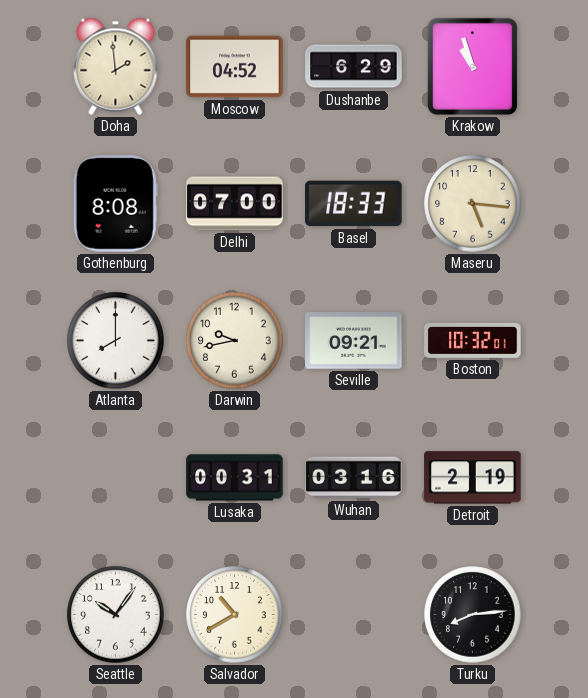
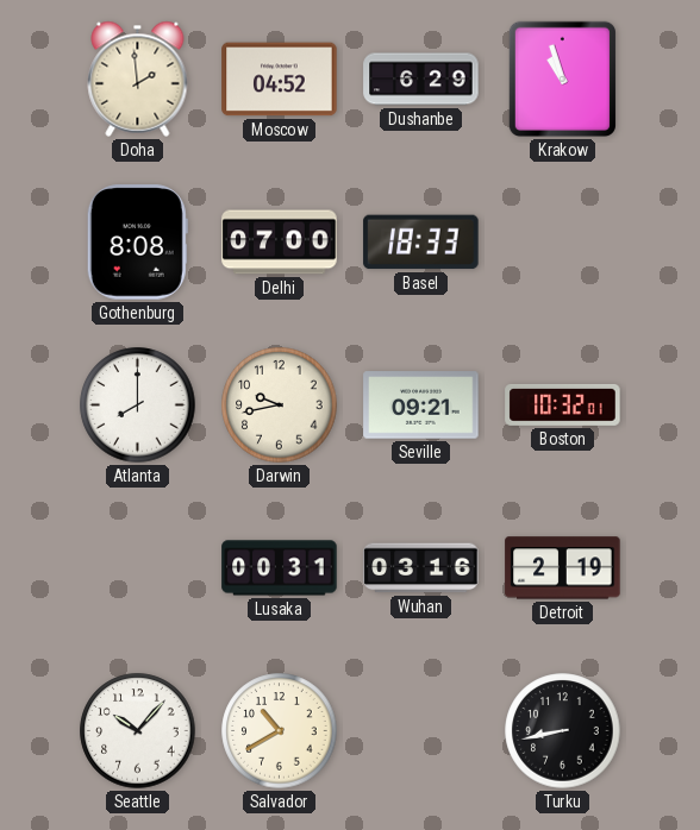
Maseru: 5:16 -> none
Seattle: 10:06 -> 10:07
Turku: 8:14 -> 8:43
